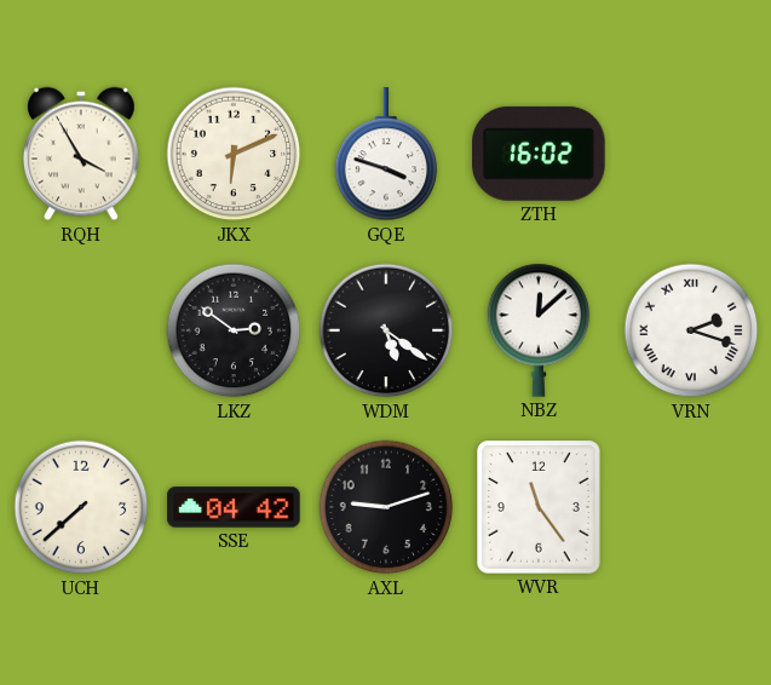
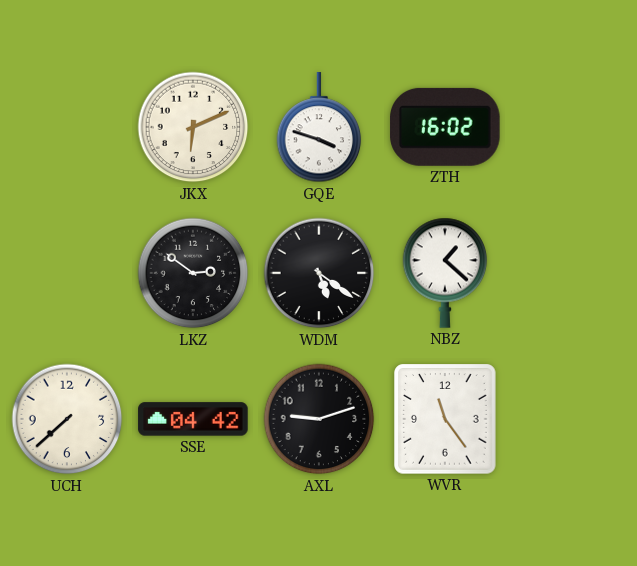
RQH: 3:55 -> none
NBZ: 12:08 -> 1:22
VRN: 2:18 -> none
